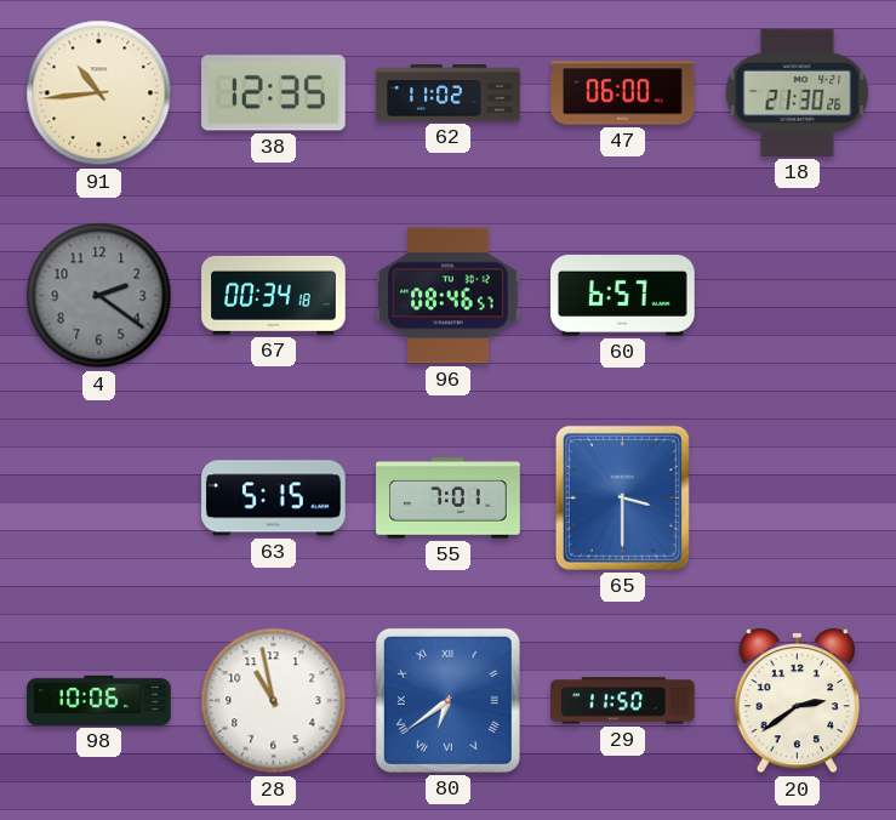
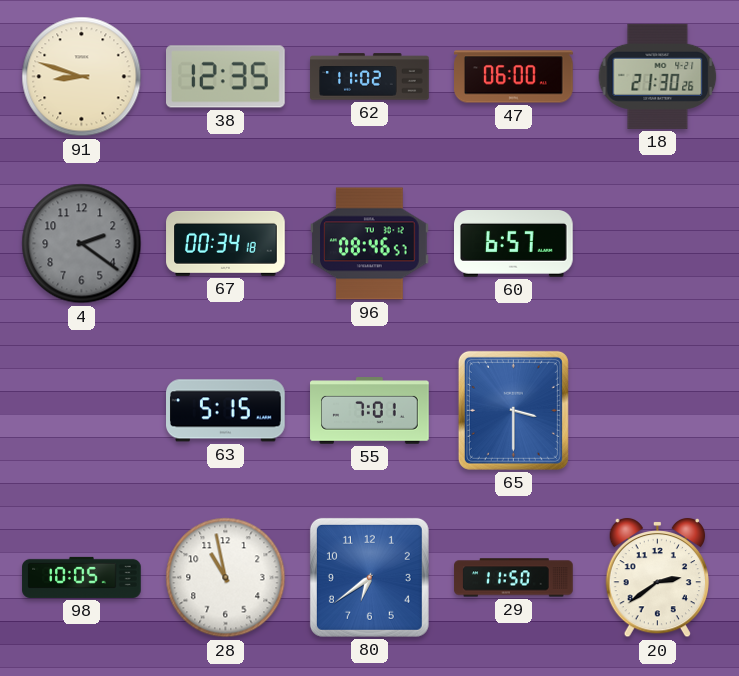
91: 10:44 -> 8:48
98: 10:06 -> 10:05
80 numerals: Roman -> Arabic
